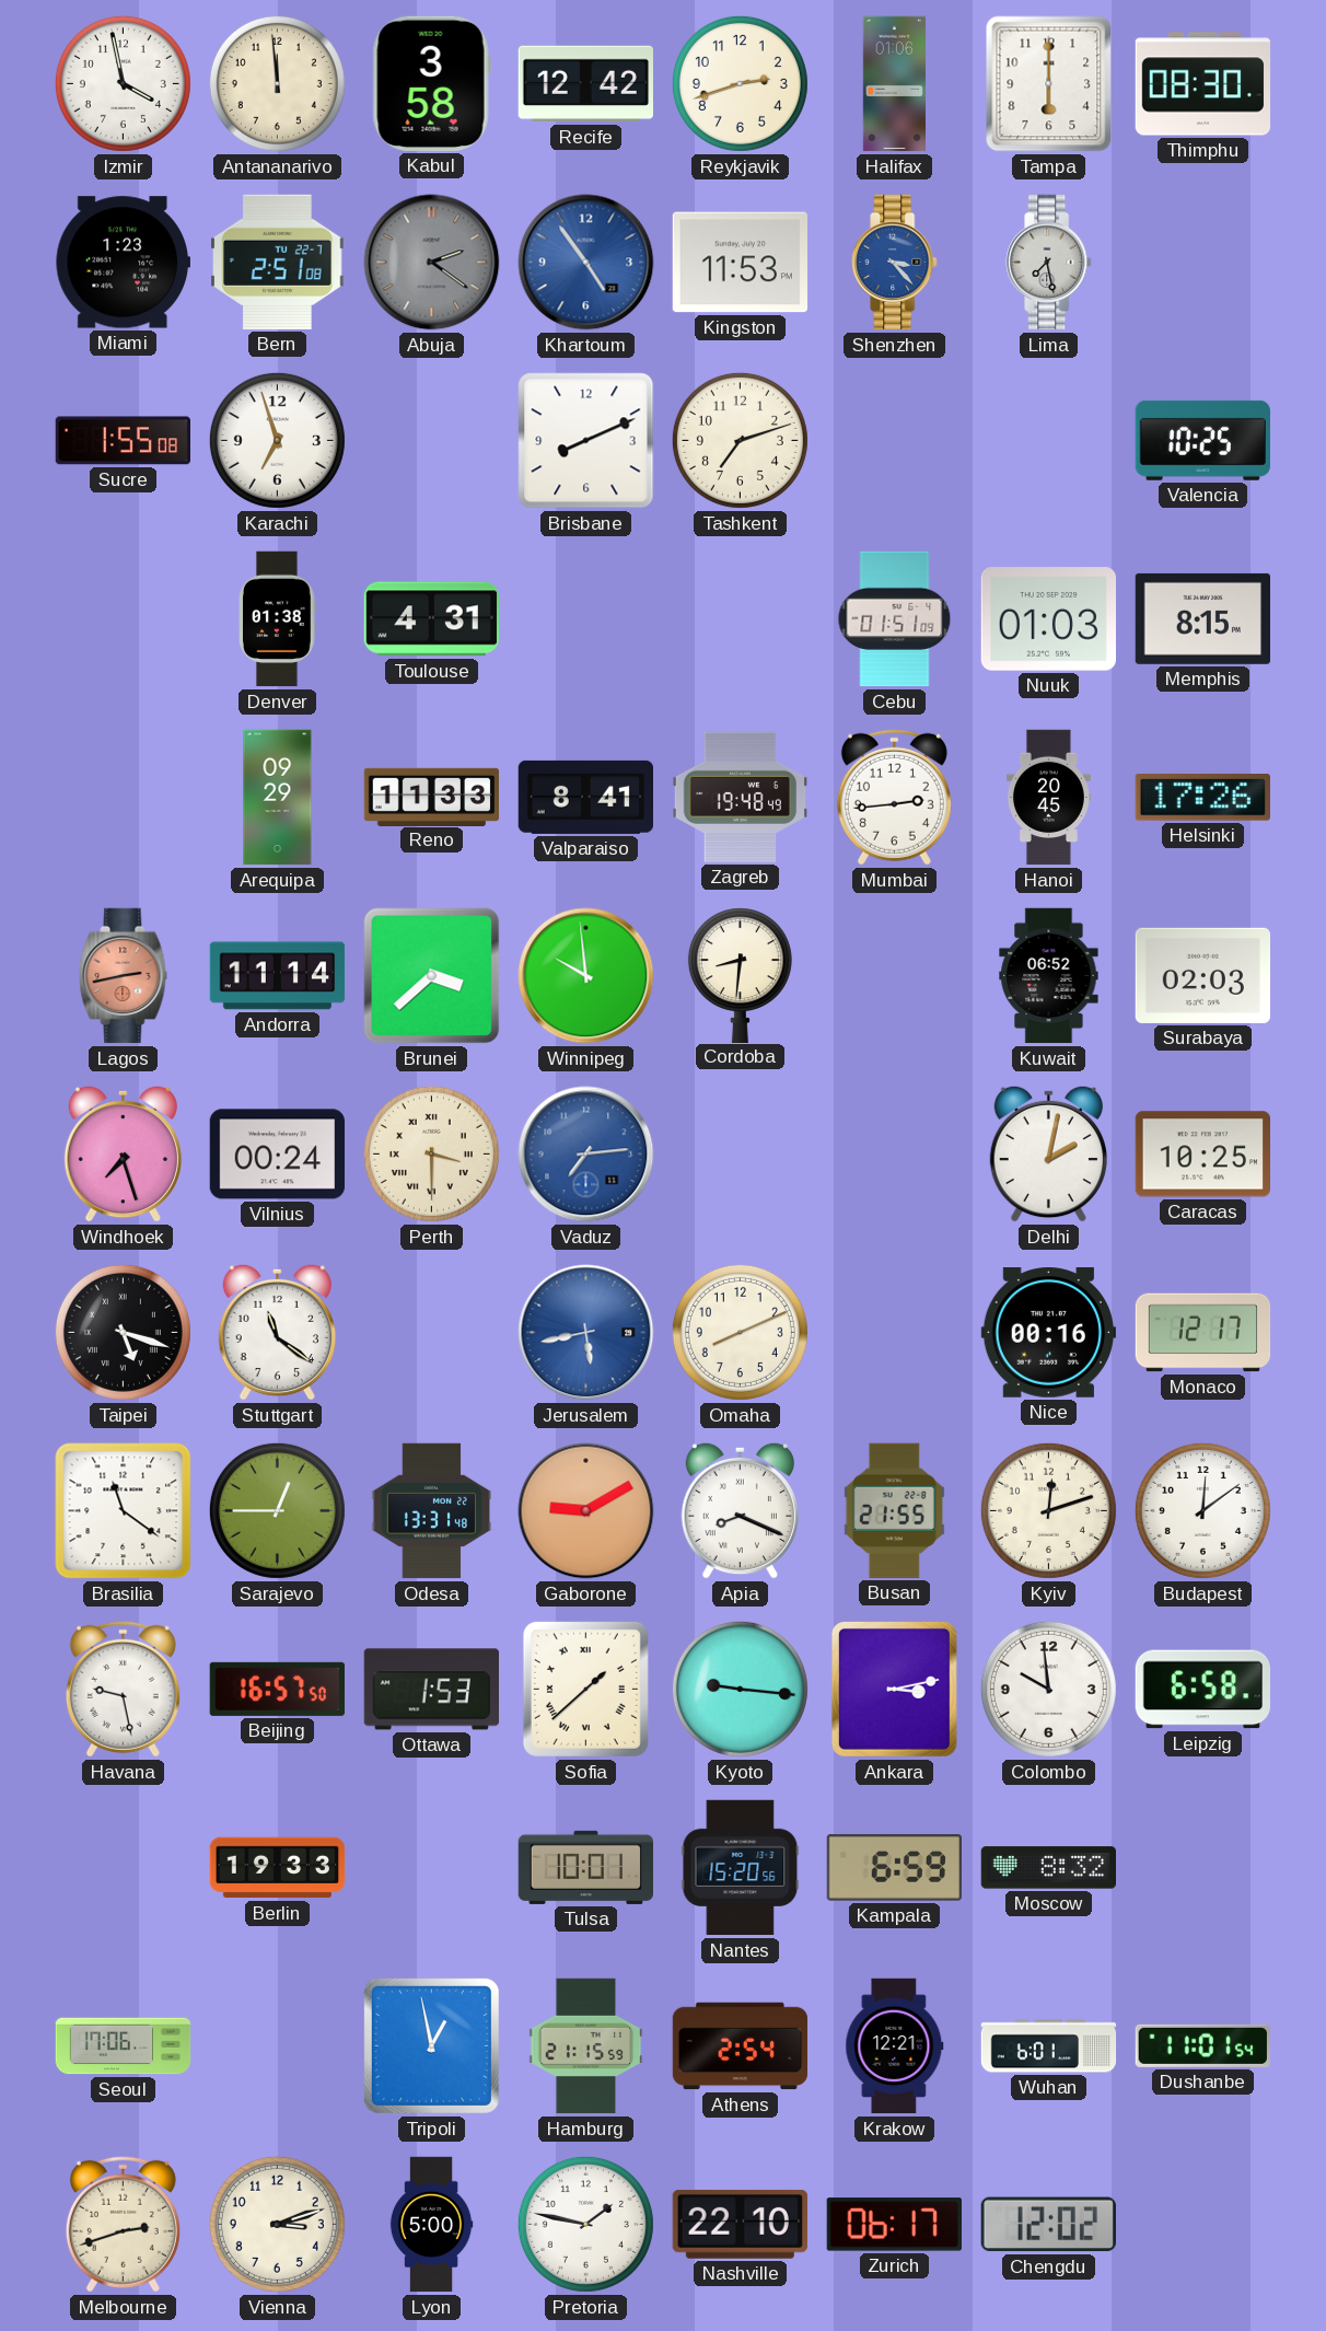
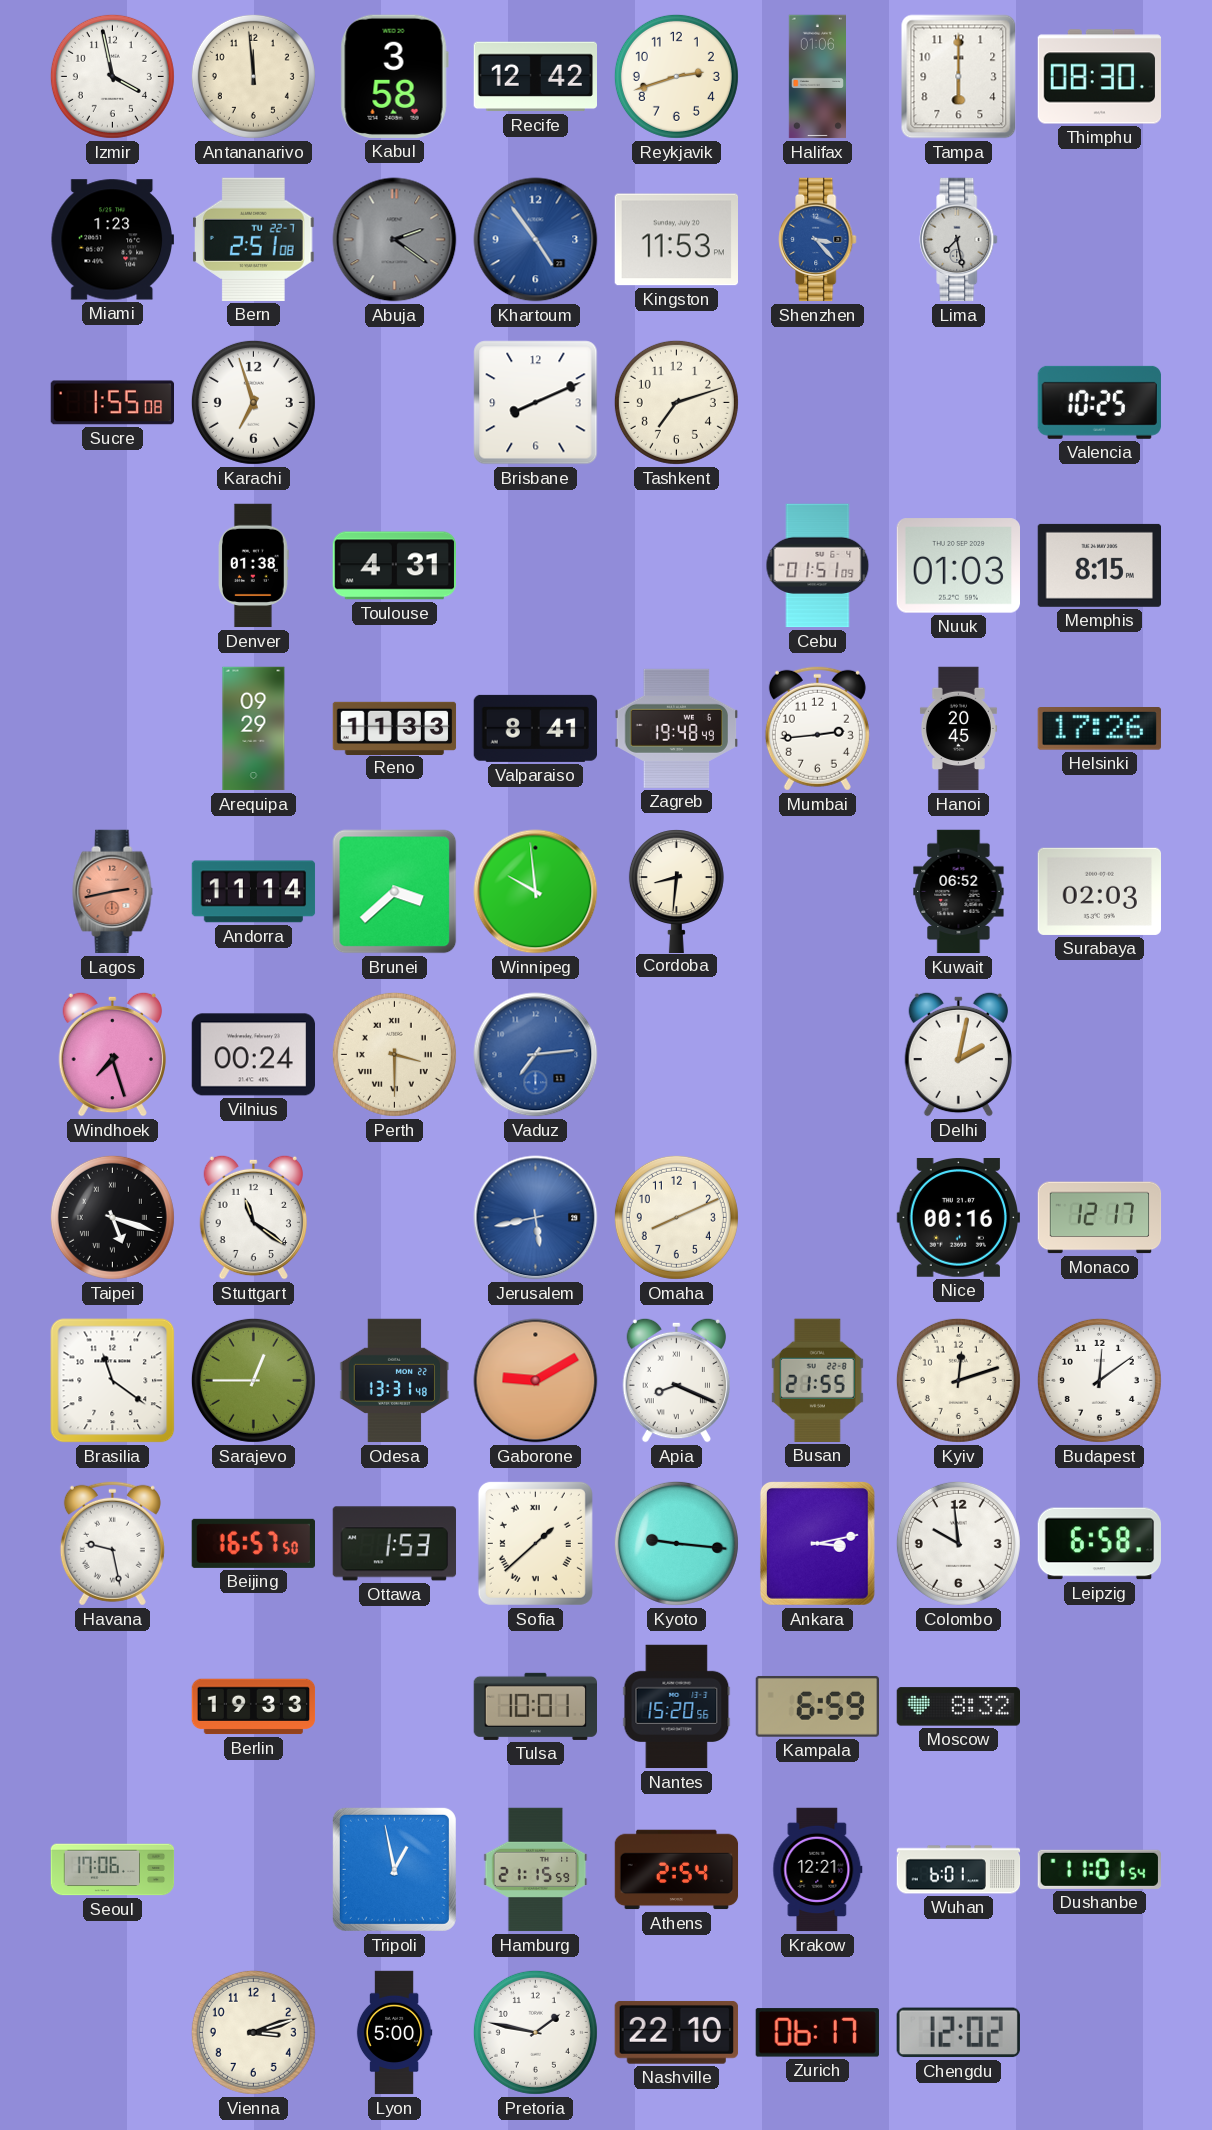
Caracas: 10:25 -> none
Melbourne: 2:42 -> none
